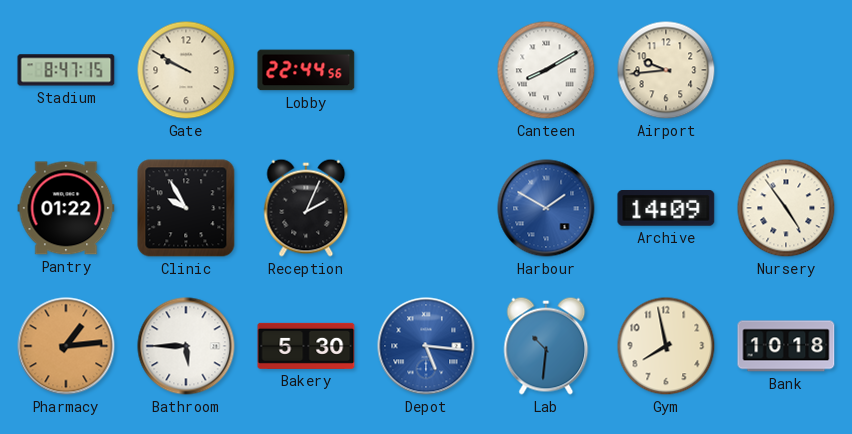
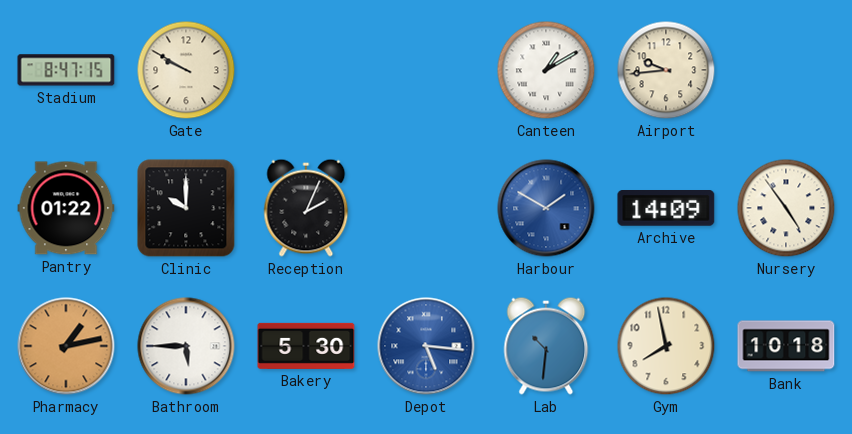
Lobby: 22:44 -> none
Canteen: 8:10 -> 1:10
Clinic: 9:55 -> 10:00
Pharmacy: 1:14 -> 1:13
